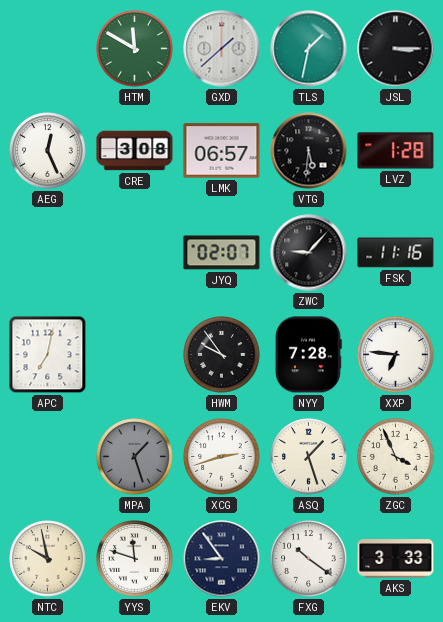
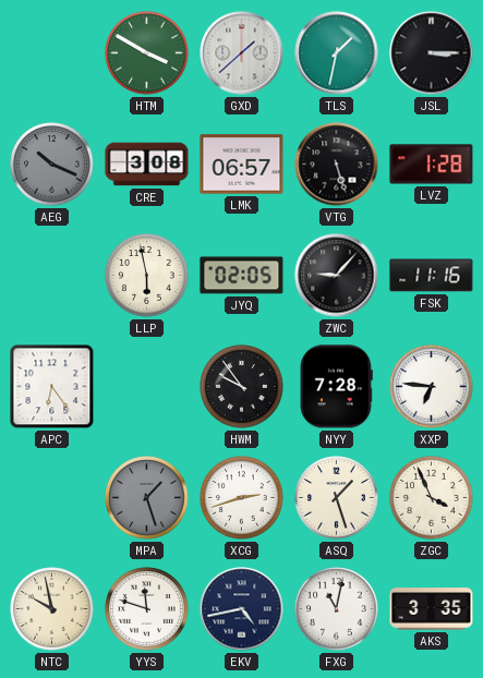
HTM: 11:50 -> 3:50
AEG: 12:26 -> 10:19
AEG dial: white -> grey
VTG: 5:31 -> 5:27
LLP: none -> 5:58
JYQ: 02:07 -> 02:05
APC: 7:02 -> 6:24
EKV: 8:54 -> 4:43
FXG: 10:21 -> 11:02
AKS: 3:33 -> 3:35
